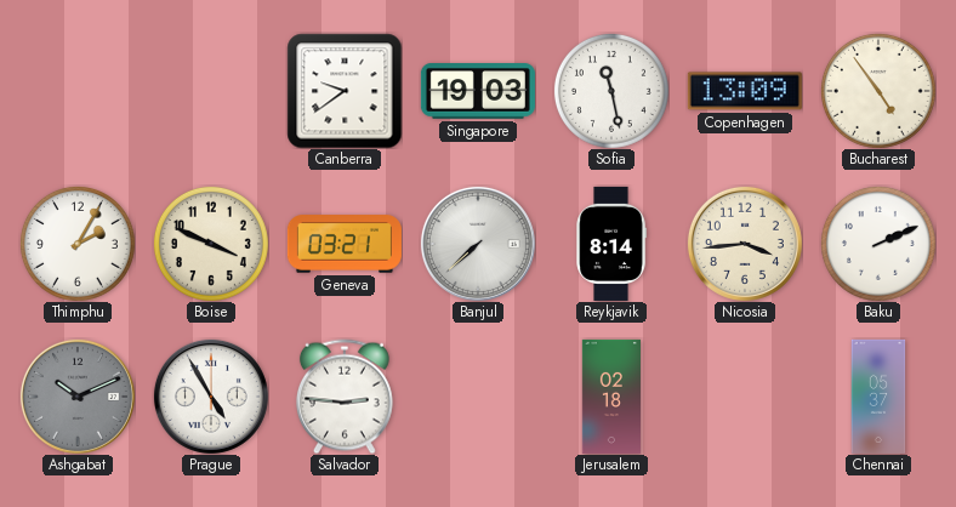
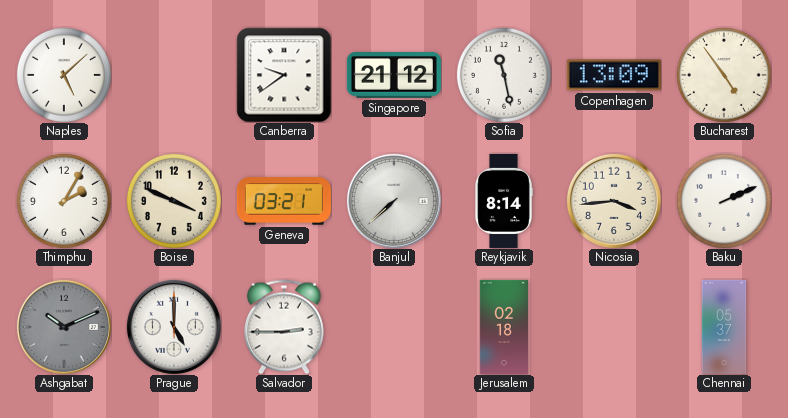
Naples: none -> 5:08
Singapore: 19:03 -> 21:12
Prague: 4:55 -> 5:00
Salvador: 2:46 -> 2:45
